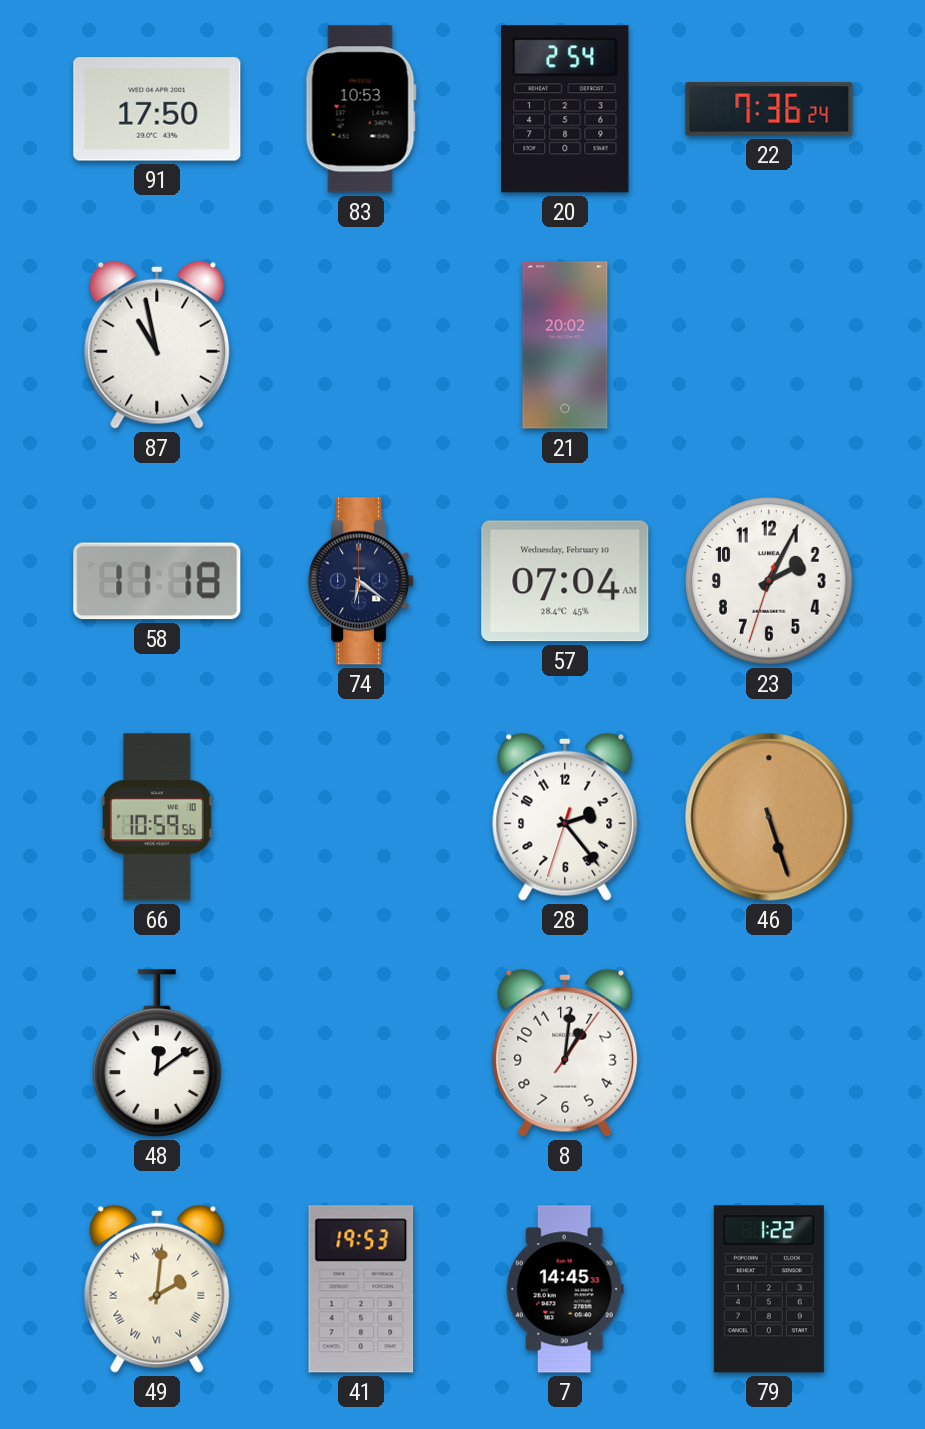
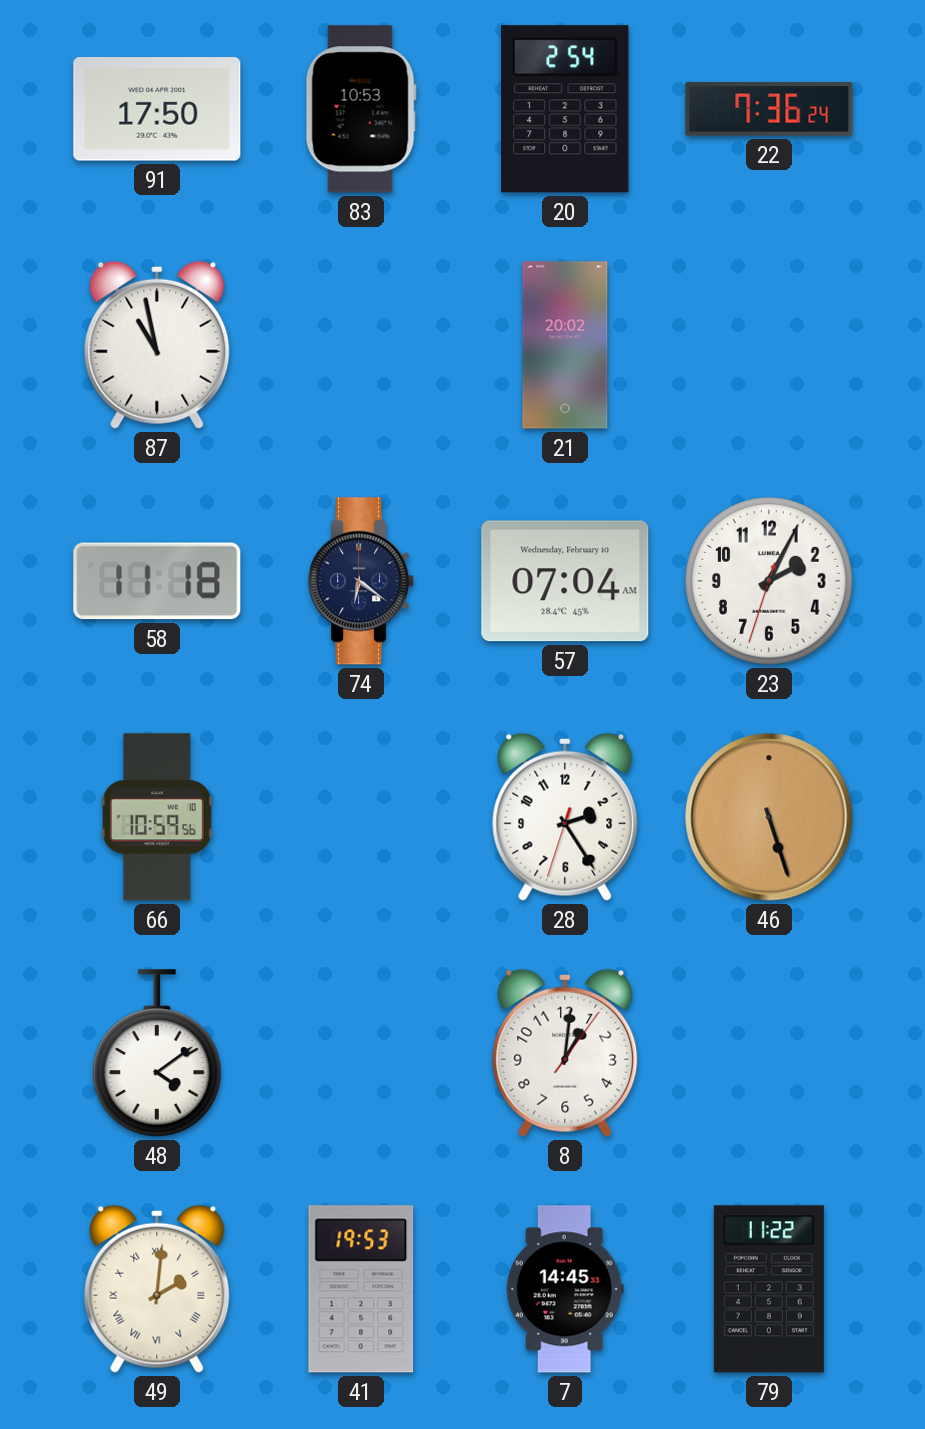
28: 2:23 -> 2:24
48: 12:09 -> 4:09
79: 1:22 -> 11:22
